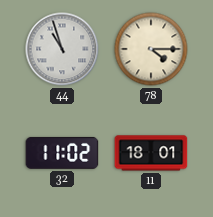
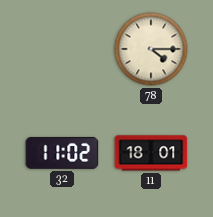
44: 10:57 -> none
